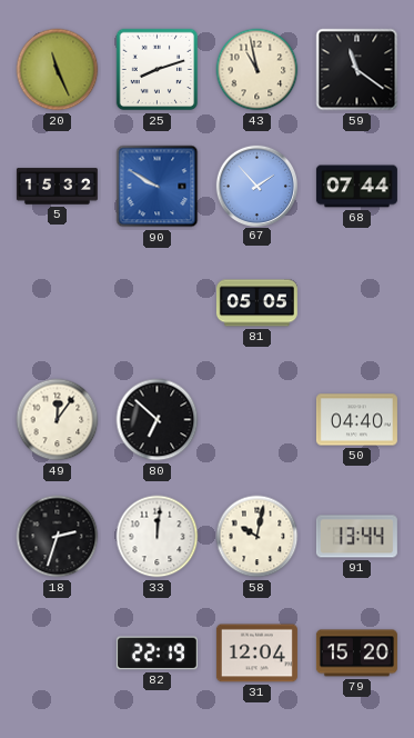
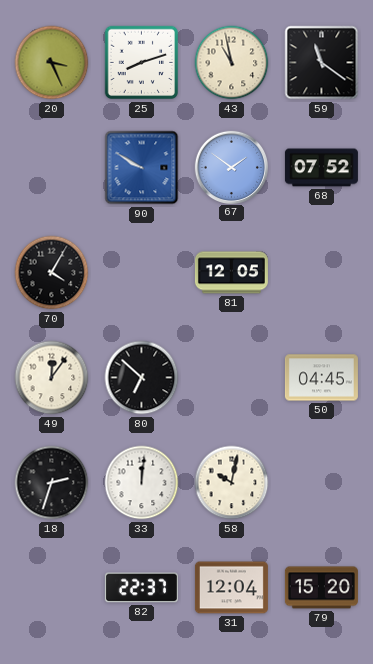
20: 11:26 -> 3:26
5: 15:32 -> none
67: 1:53 -> 1:51
68: 07:44 -> 07:52
70: none -> 4:05
81: 05:05 -> 12:05
50: 04:40 -> 04:45
91: 13:44 -> none
82: 22:19 -> 22:37
